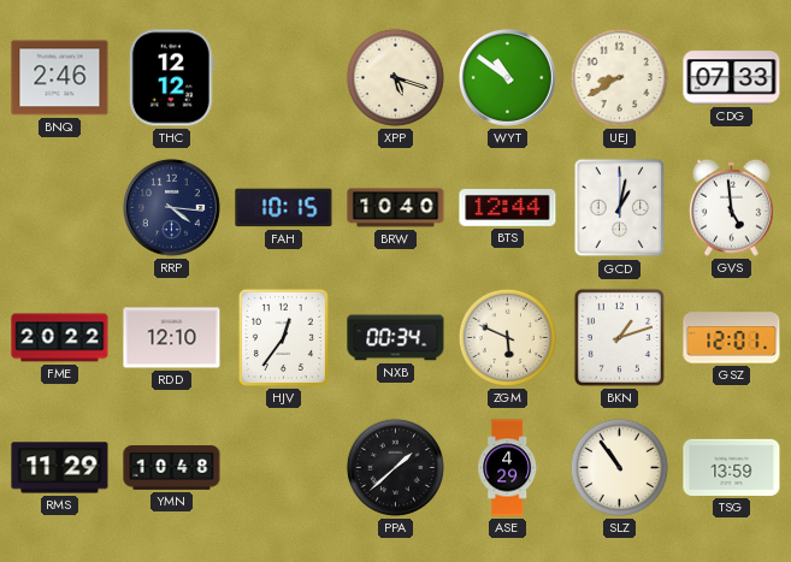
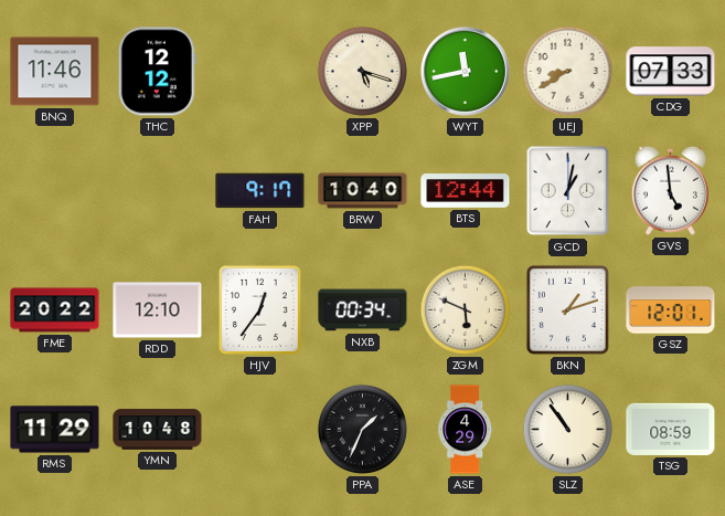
BNQ: 2:46 -> 11:46
WYT: 10:51 -> 11:43
RRP: 4:16 -> none
FAH: 10:15 -> 9:17
PPA: 1:38 -> 1:34
TSG: 13:59 -> 08:59
